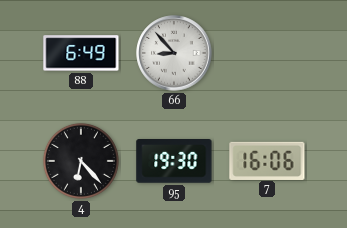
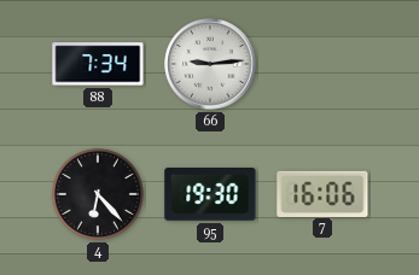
88: 6:49 -> 7:34
66: 8:53 -> 9:14
